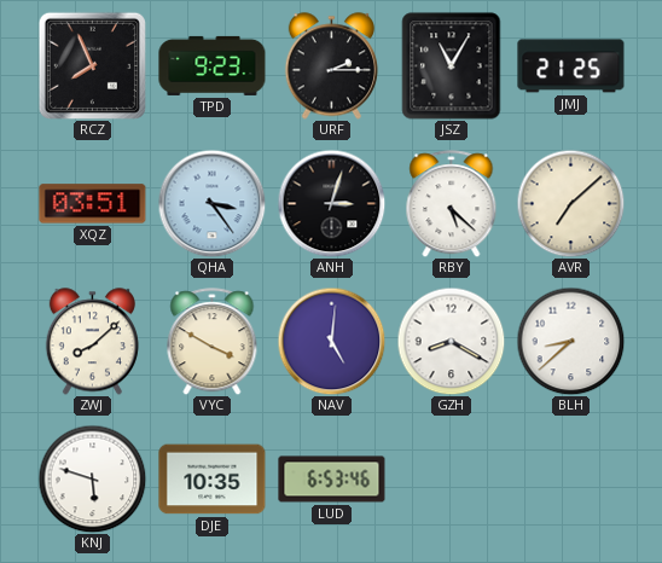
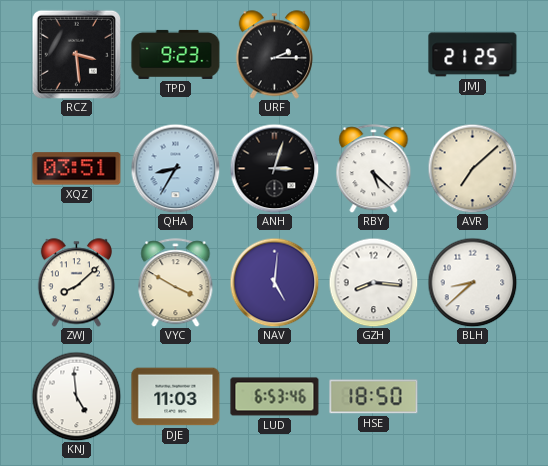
RCZ: 7:56 -> 3:29
JSZ: 11:05 -> none
QHA: 3:24 -> 8:35
GZH: 8:20 -> 8:16
KNJ: 5:48 -> 4:59
DJE: 10:35 -> 11:03
HSE: none -> 18:50
